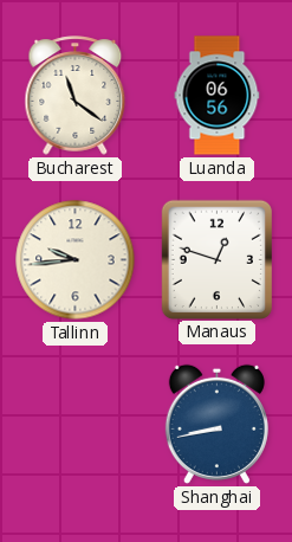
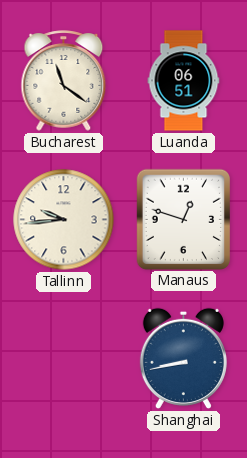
Luanda: 06:56 -> 06:51
